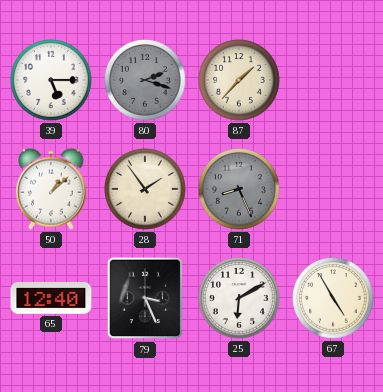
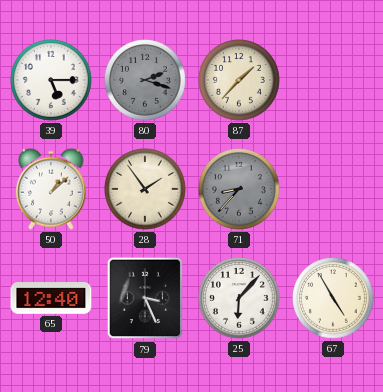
71: 8:26 -> 8:37
25: 6:10 -> 6:07
